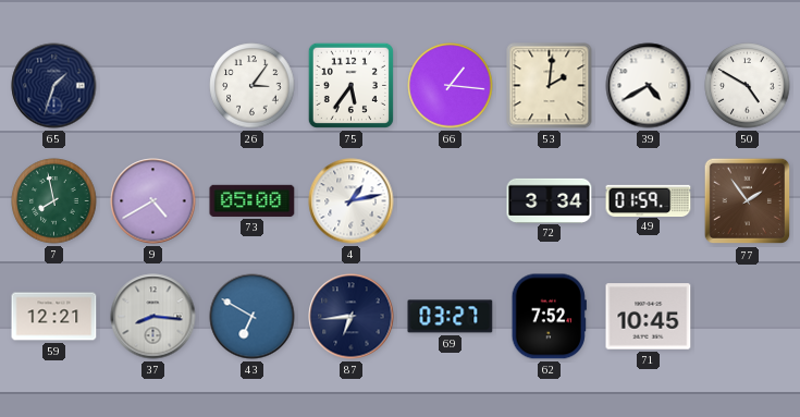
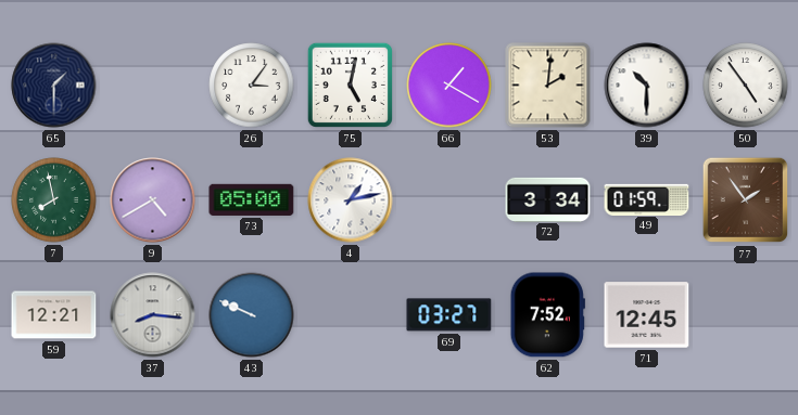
65: 1:33 -> 1:30
75: 5:36 -> 5:02
66: 1:16 -> 1:20
39: 4:40 -> 10:30
50: 4:50 -> 4:54
43: 6:50 -> 9:49
87: 6:44 -> none
71: 10:45 -> 12:45
